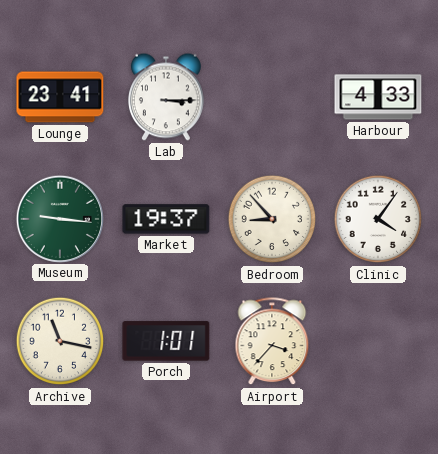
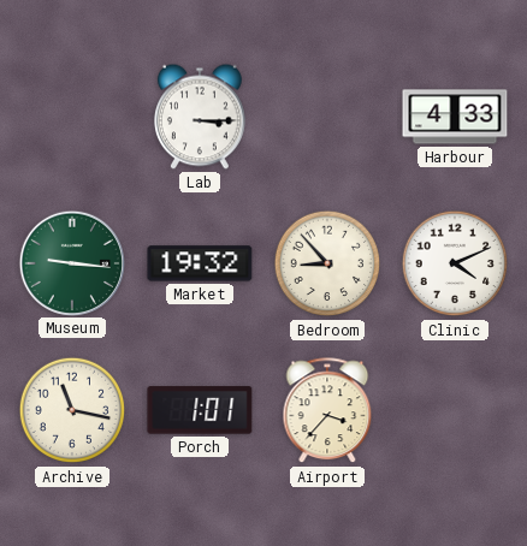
Lounge: 23:41 -> none
Market: 19:37 -> 19:32
Clinic: 4:06 -> 4:11
